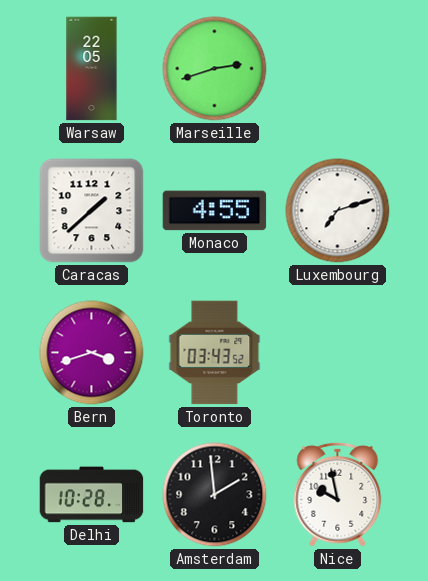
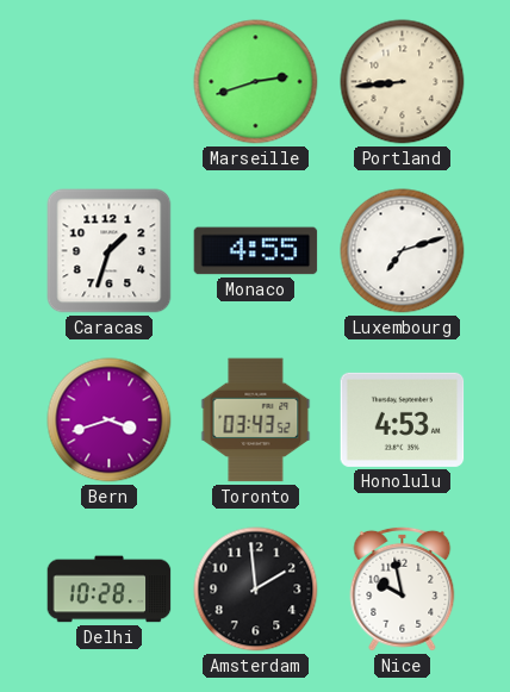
Warsaw: 22:05 -> none
Portland: none -> 8:44
Caracas: 1:38 -> 1:33
Honolulu: none -> 4:53
